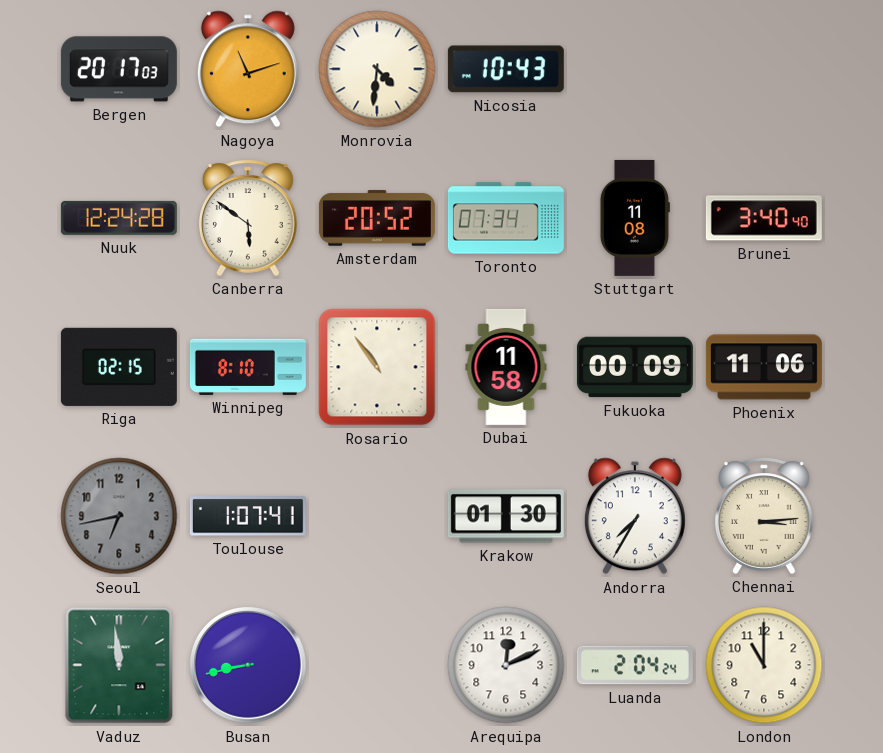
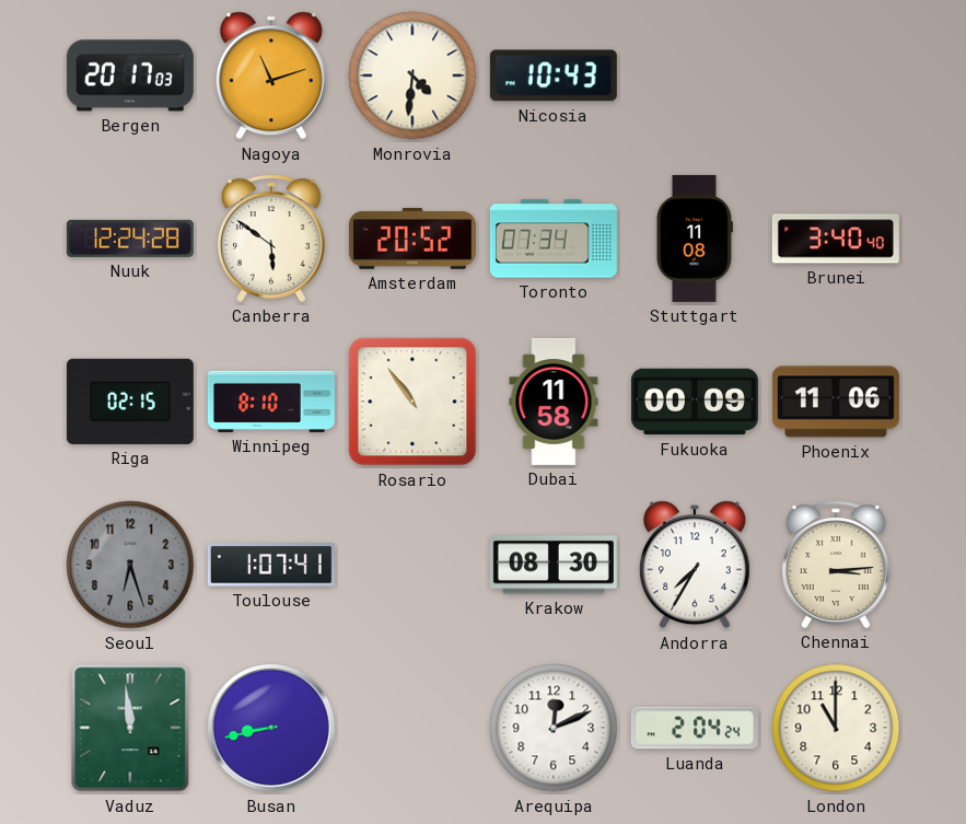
Seoul: 6:43 -> 6:27
Krakow: 01:30 -> 08:30
